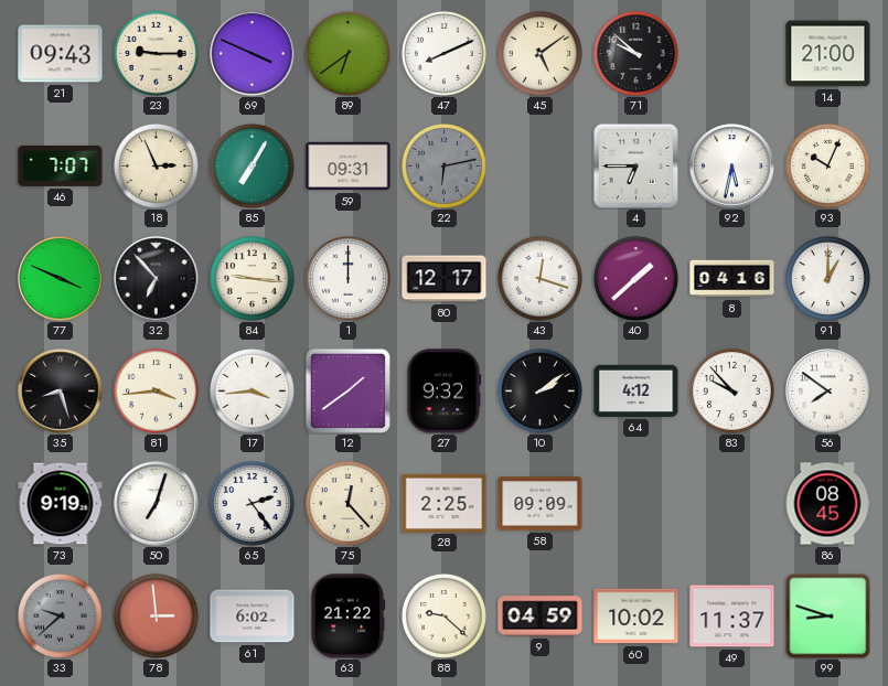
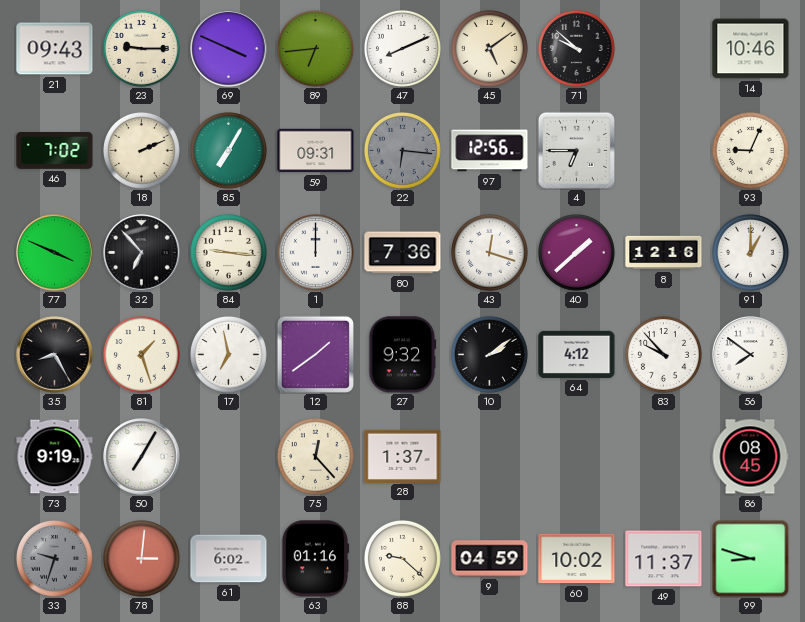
89: 6:39 -> 6:44
14: 21:00 -> 10:46
46: 7:07 -> 7:02
18: 2:56 -> 2:11
22: 6:13 -> 6:16
97: none -> 12:56
92: 5:32 -> none
93: 10:04 -> 9:04
80: 12:17 -> 7:36
8: 04:16 -> 12:16
35: 8:27 -> 8:25
81: 3:44 -> 1:27
17: 3:44 -> 6:58
50: 7:03 -> 7:05
65: 2:24 -> none
28: 2:25 -> 1:37
58: 09:09 -> none
33: 9:38 -> 9:33
78: 2:59 -> 3:01
63: 21:22 -> 01:16
